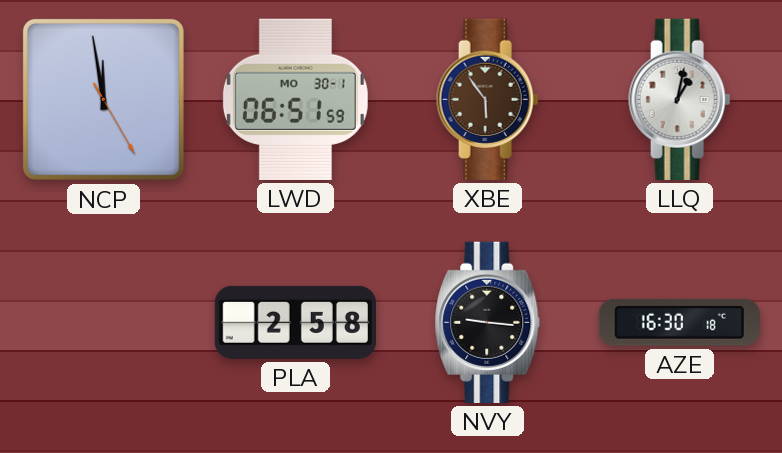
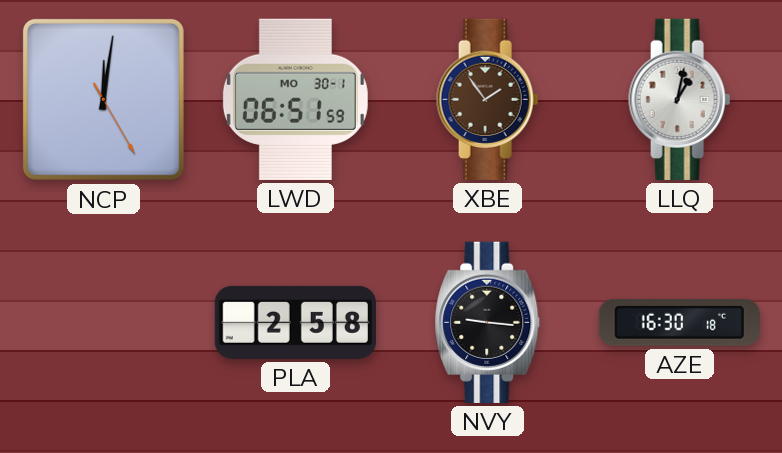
NCP: 11:58 -> 12:01
XBE: 5:54 -> 1:54
